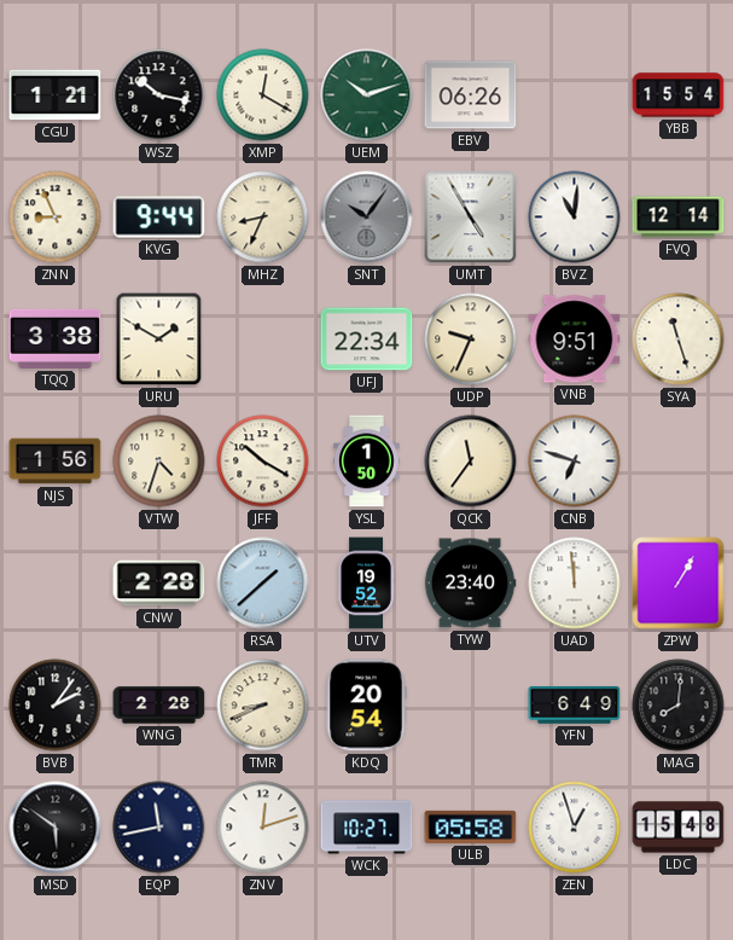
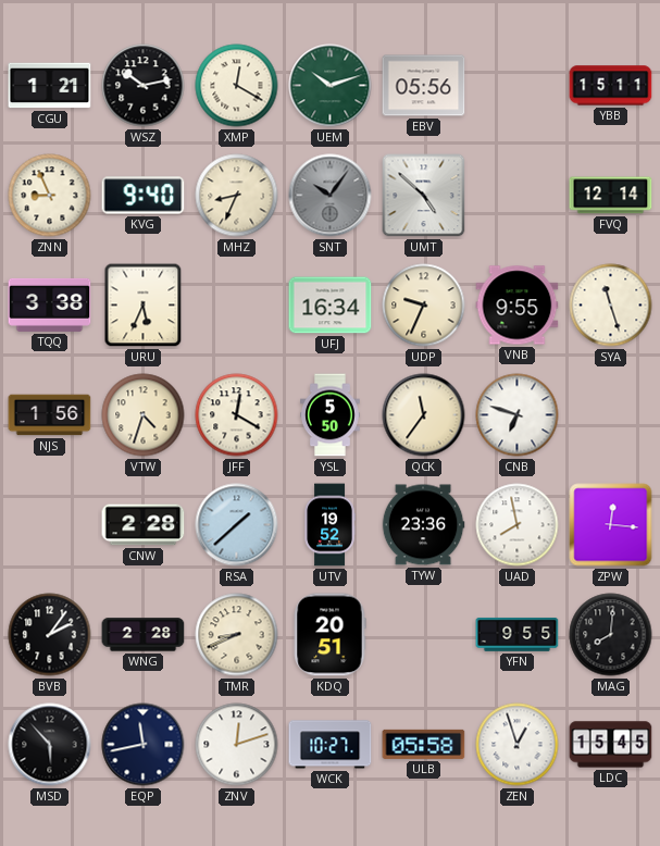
WSZ: 10:17 -> 10:13
EBV: 06:26 -> 05:56
YBB: 15:54 -> 15:11
KVG: 9:44 -> 9:40
UMT: 4:55 -> 4:52
BVZ: 11:01 -> none
URU: 1:50 -> 5:34
UFJ: 22:34 -> 16:34
VNB: 9:51 -> 9:55
JFF: 10:20 -> 12:20
YSL: 1:50 -> 5:50
TYW: 23:40 -> 23:36
UAD: 11:59 -> 7:58
ZPW: 1:05 -> 12:16
KDQ: 20:54 -> 20:51
YFN: 6:49 -> 9:55
MSD: 5:51 -> 5:53
LDC: 15:48 -> 15:45
